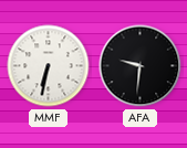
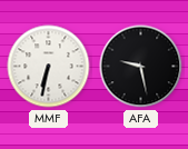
AFA: 9:31 -> 9:28
